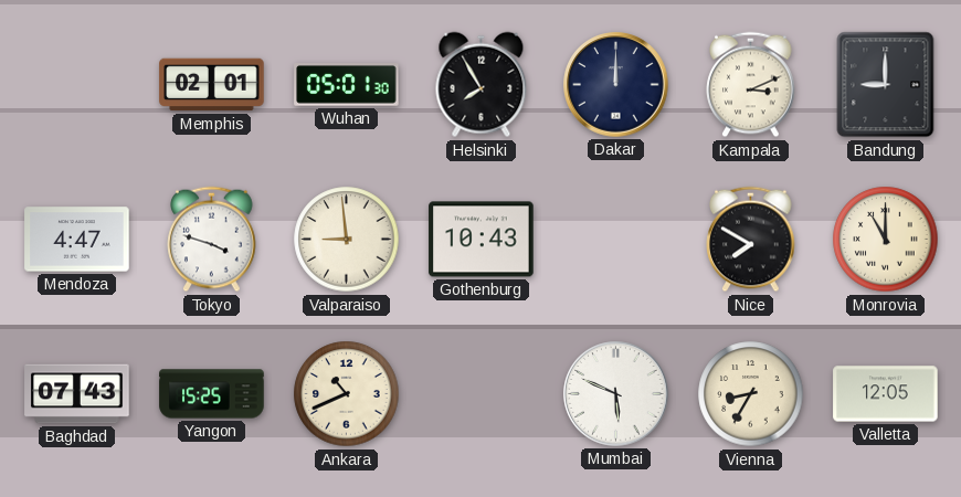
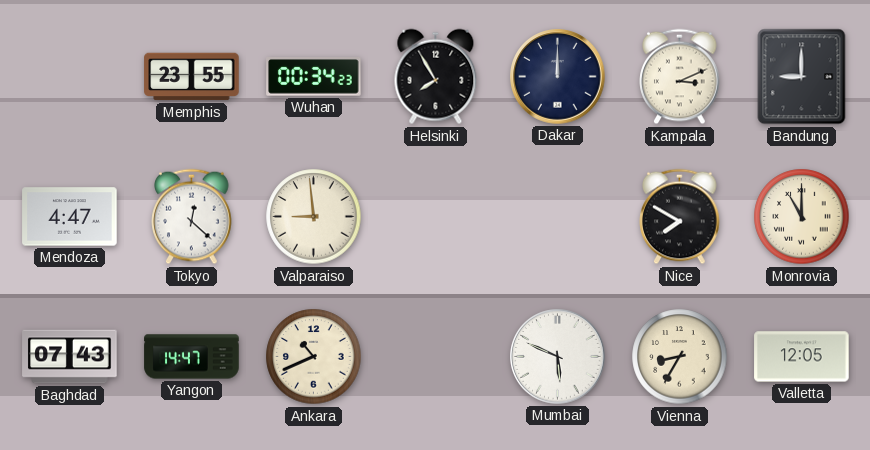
Memphis: 02:01 -> 23:55
Wuhan: 05:01 -> 00:34
Tokyo: 3:48 -> 12:22
Gothenburg: 10:43 -> none
Yangon: 15:25 -> 14:47
